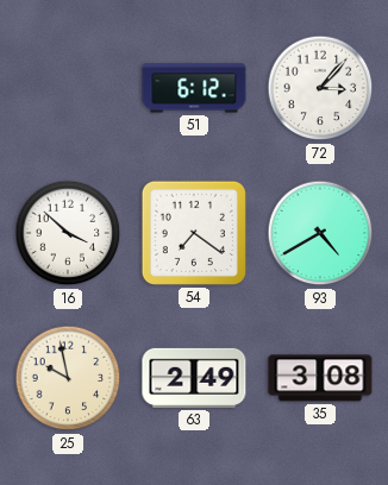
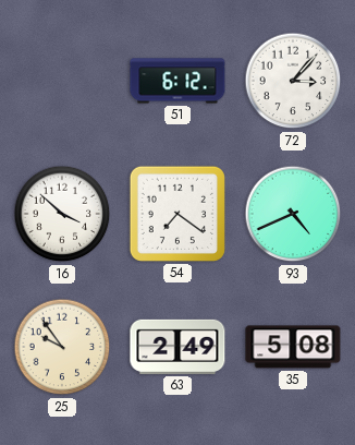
93: 4:40 -> 4:41
25: 9:58 -> 9:54
35: 3:08 -> 5:08
